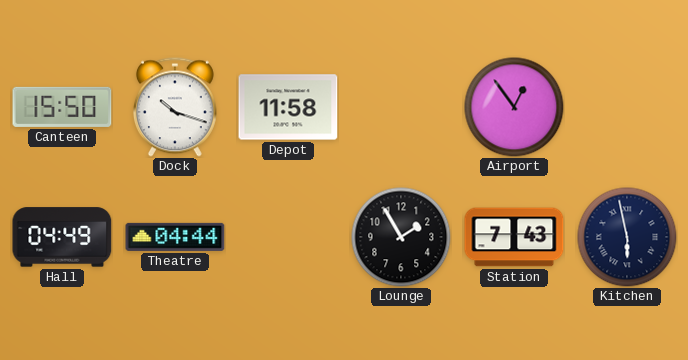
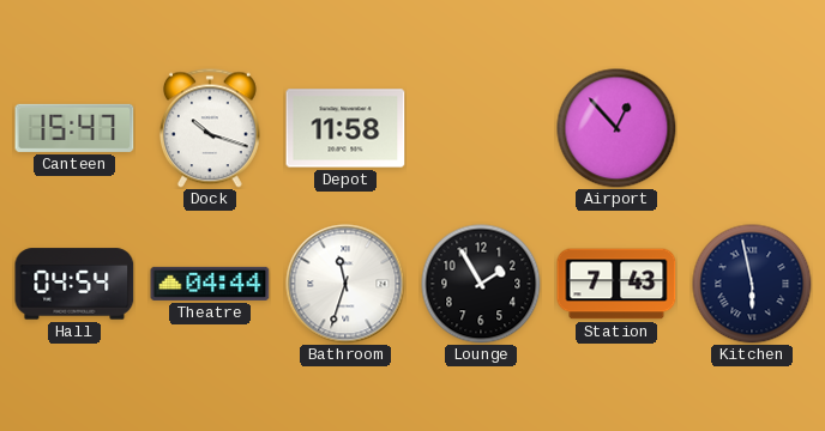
Canteen: 15:50 -> 15:47
Airport: 12:54 -> 12:53
Hall: 04:49 -> 04:54
Bathroom: none -> 11:33
